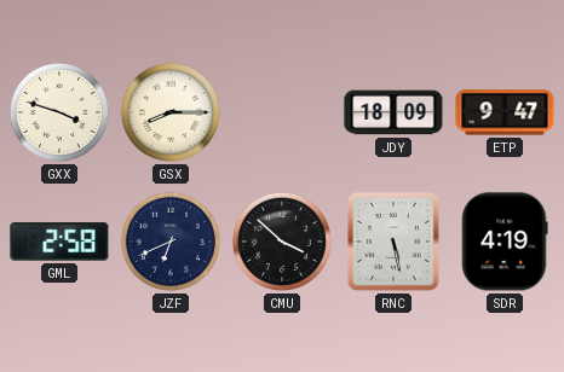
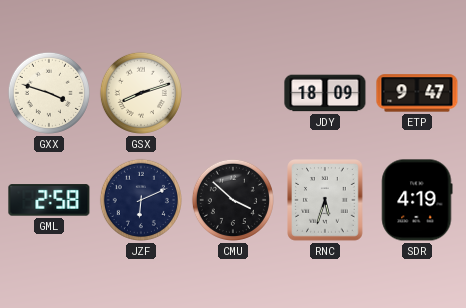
GSX: 8:15 -> 8:12
JZF: 6:41 -> 6:11
RNC: 5:28 -> 5:33
